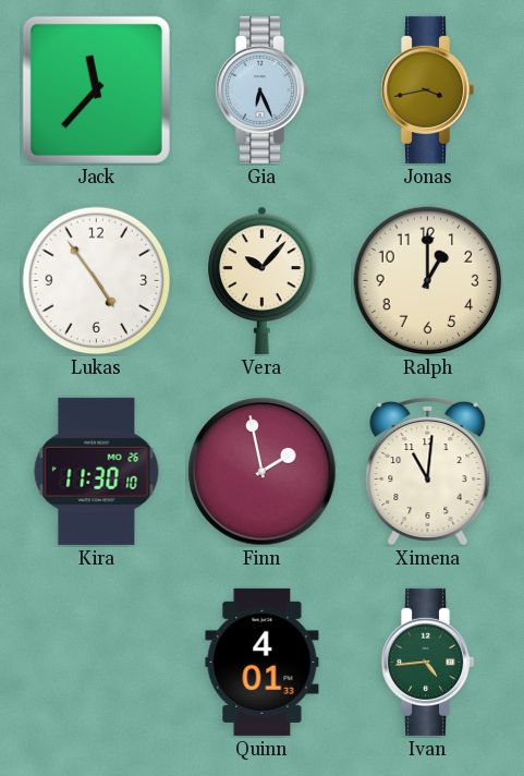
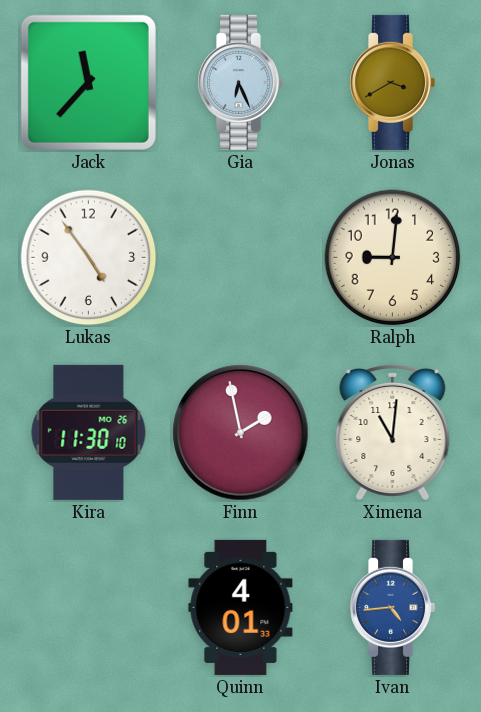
Jonas: 3:43 -> 3:40
Vera: 10:07 -> none
Ralph: 1:00 -> 9:01
Ivan dial: green -> blue
